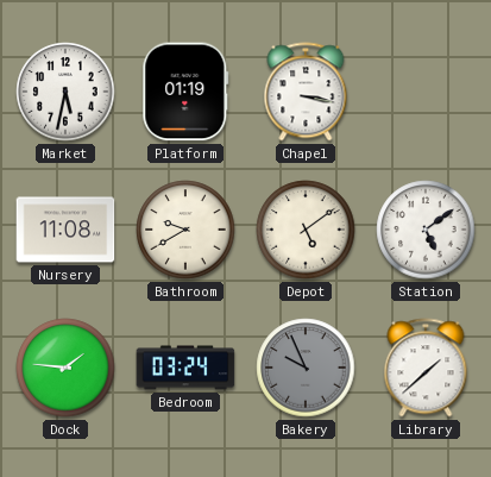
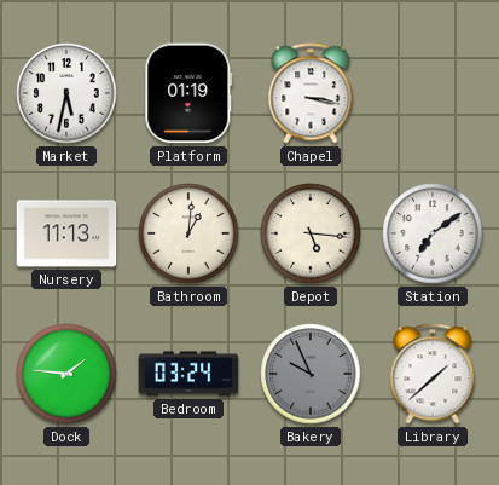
Nursery: 11:08 -> 11:13
Bathroom: 9:40 -> 1:01
Depot: 5:09 -> 5:16
Station: 5:09 -> 7:09
